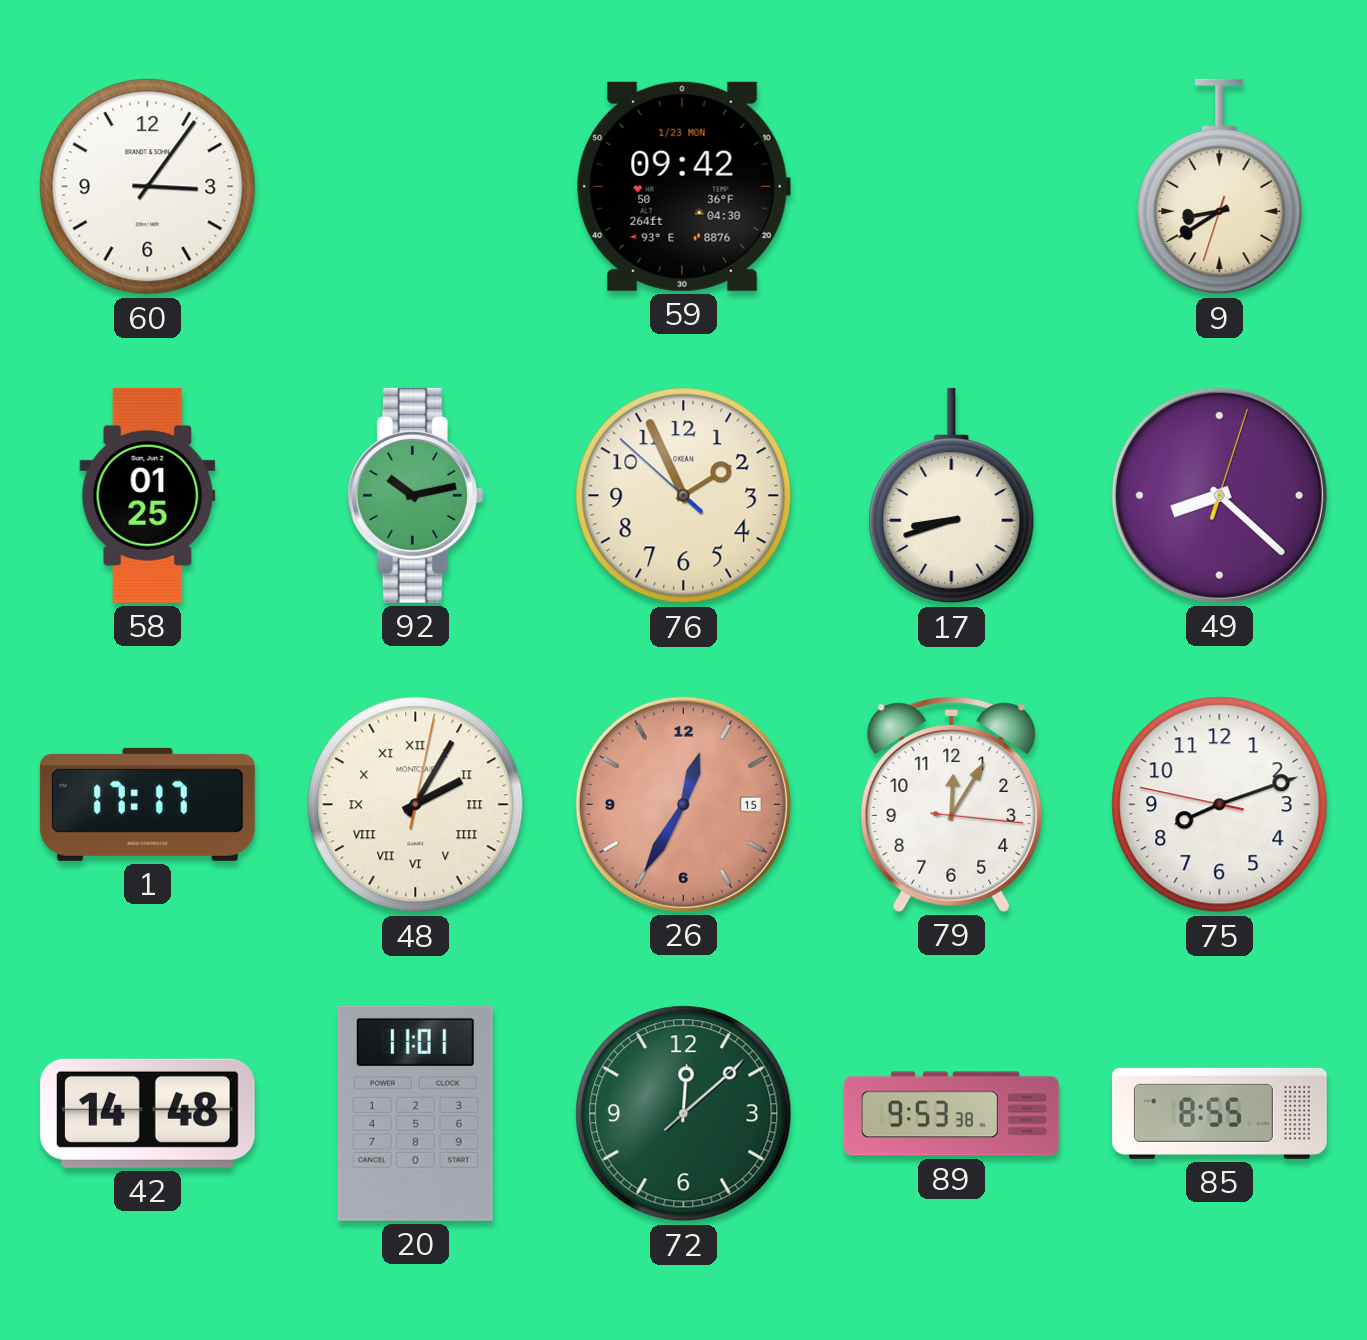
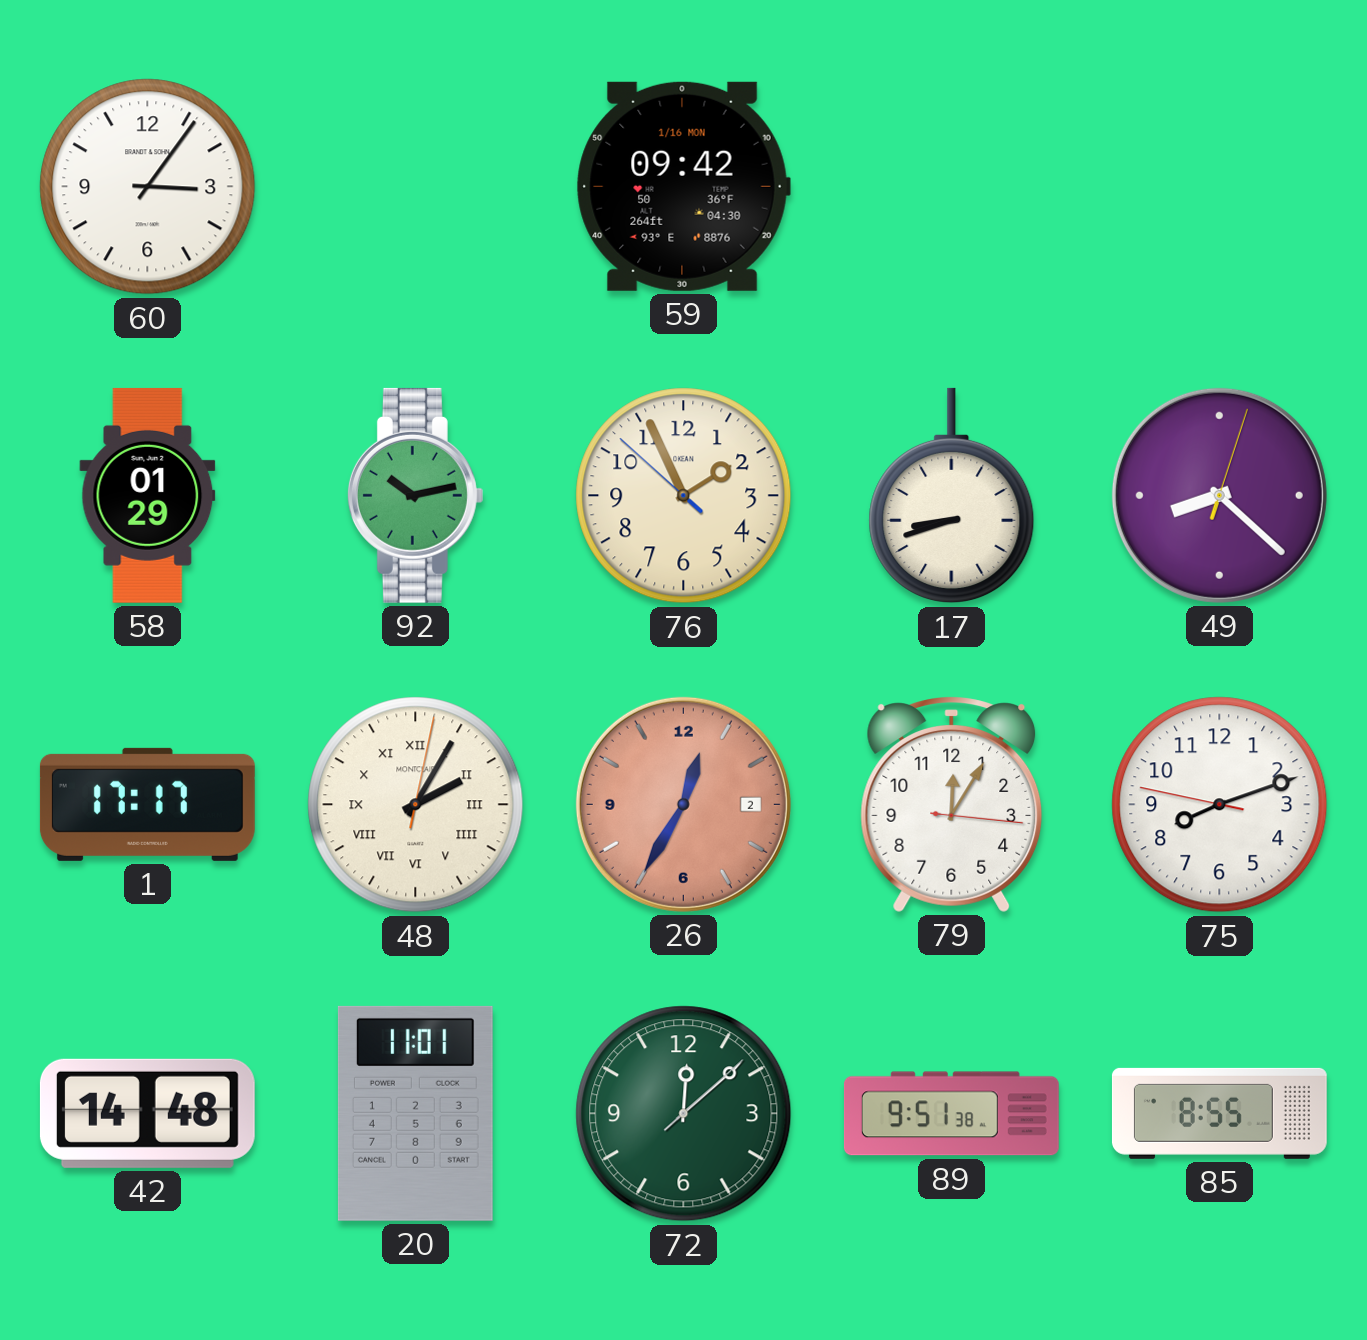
59 date: 1/23 MON -> 1/16 MON
9: 8:39 -> none
58: 01:25 -> 01:29
26 date: 15 -> 2
89: 9:53 -> 9:51
